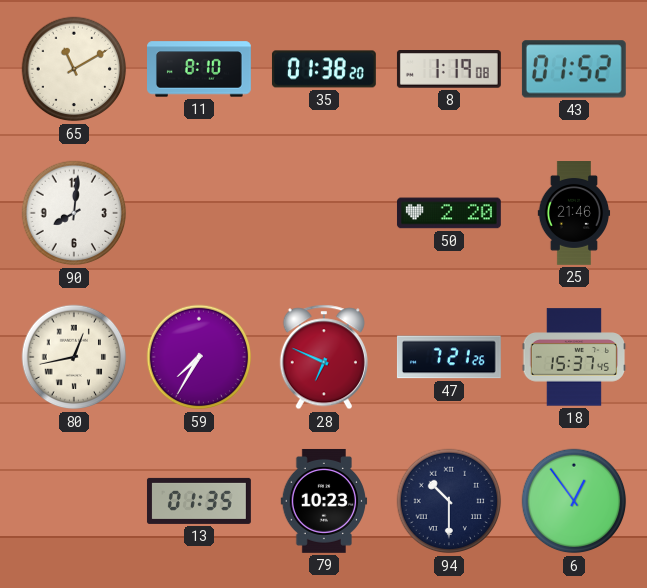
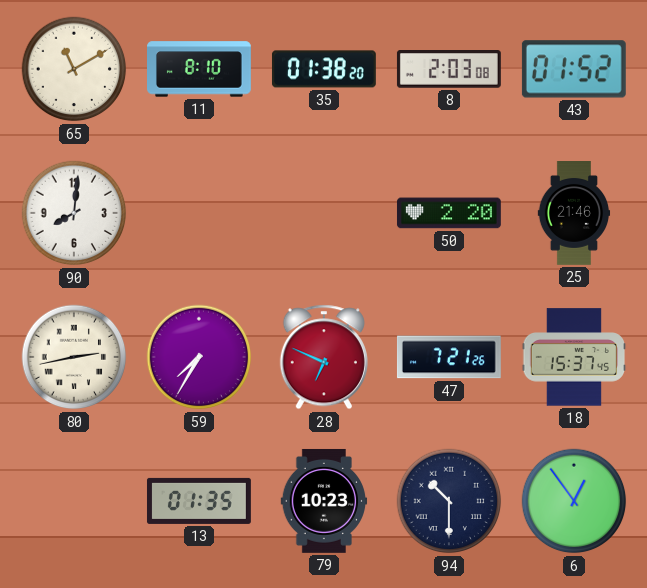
8: 1:19 -> 2:03
80: 12:43 -> 2:43
